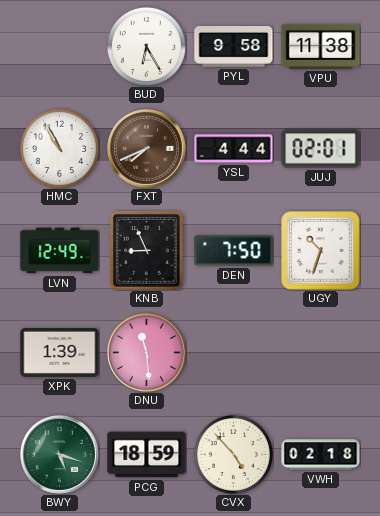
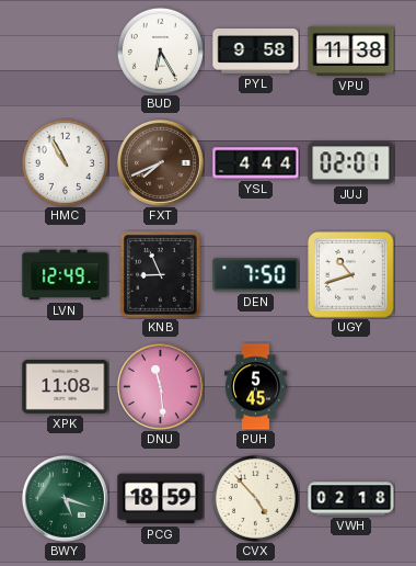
UGY: 10:33 -> 10:42
XPK: 1:39 -> 11:08
PUH: none -> 5:45
